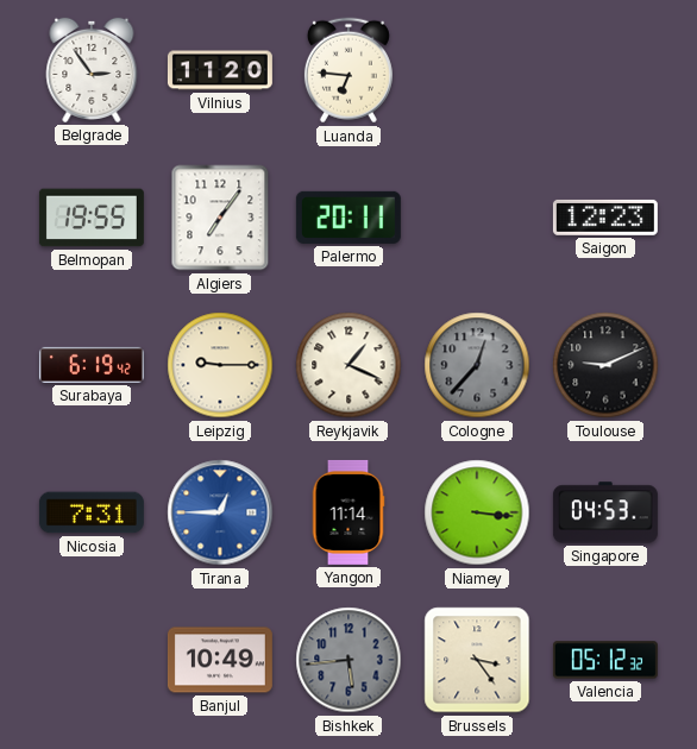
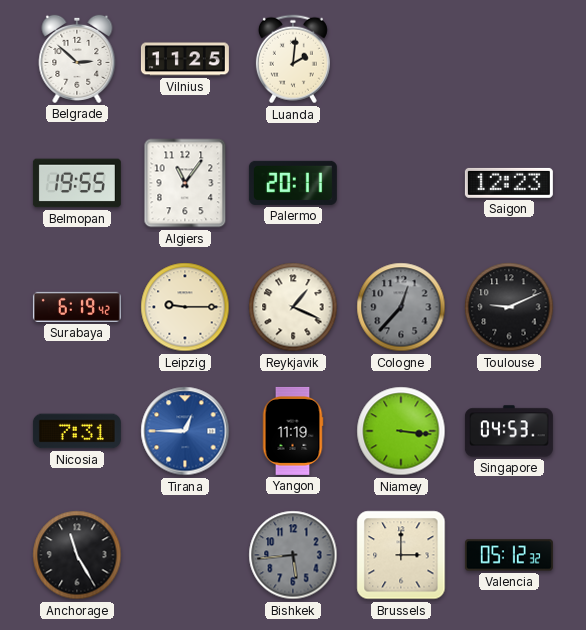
Belgrade: 2:54 -> 2:52
Vilnius: 11:20 -> 11:25
Luanda: 6:46 -> 2:01
Algiers: 7:06 -> 11:06
Yangon: 11:14 -> 11:19
Anchorage: none -> 11:25
Banjul: 10:49 -> none
Brussels: 3:24 -> 3:00
